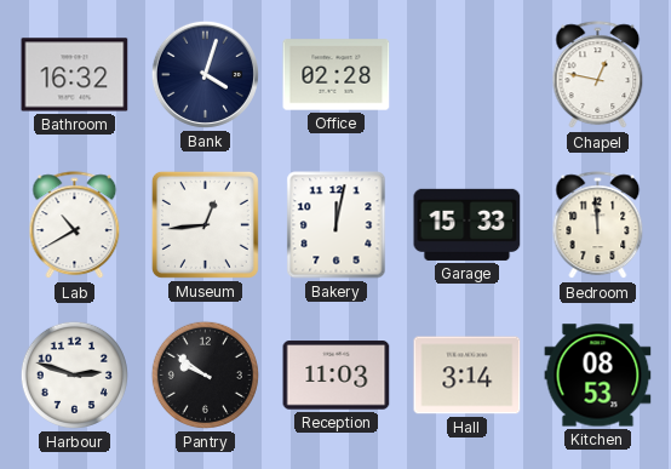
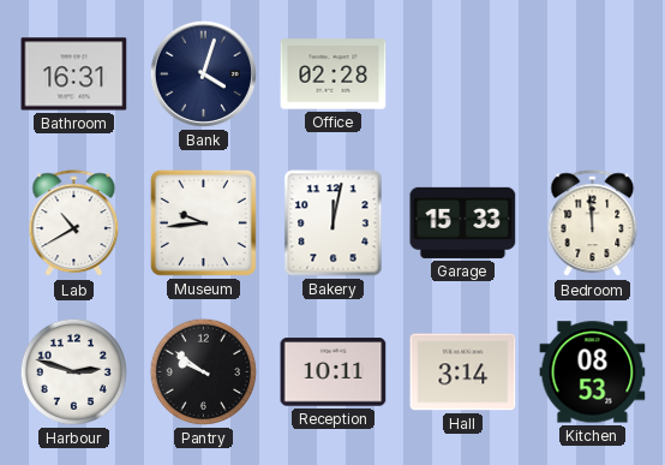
Bathroom: 16:32 -> 16:31
Chapel: 12:47 -> none
Museum: 12:44 -> 9:44
Reception: 11:03 -> 10:11
